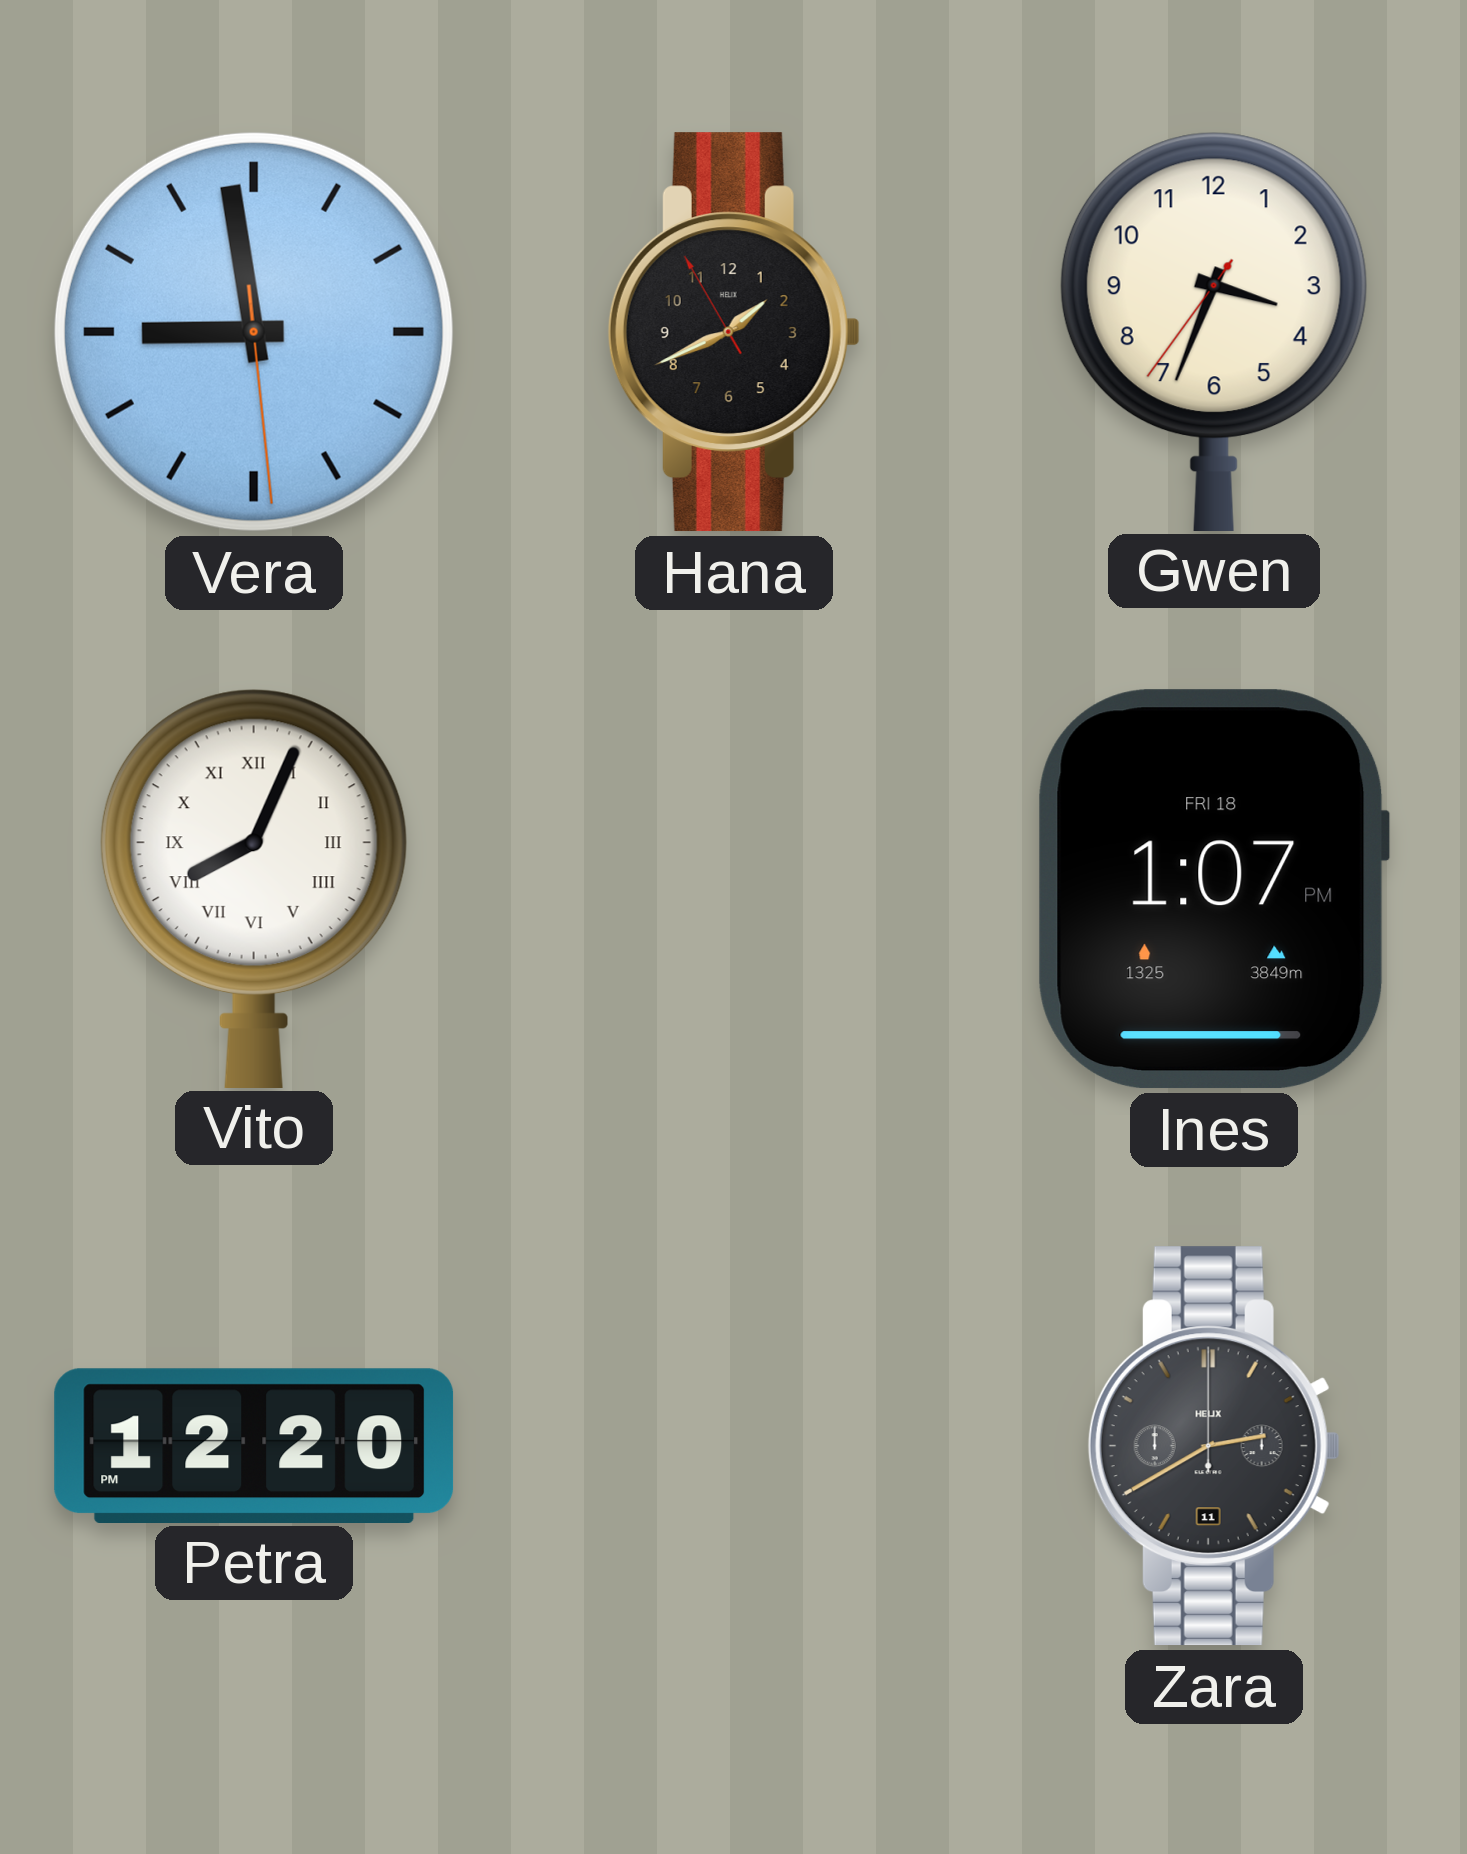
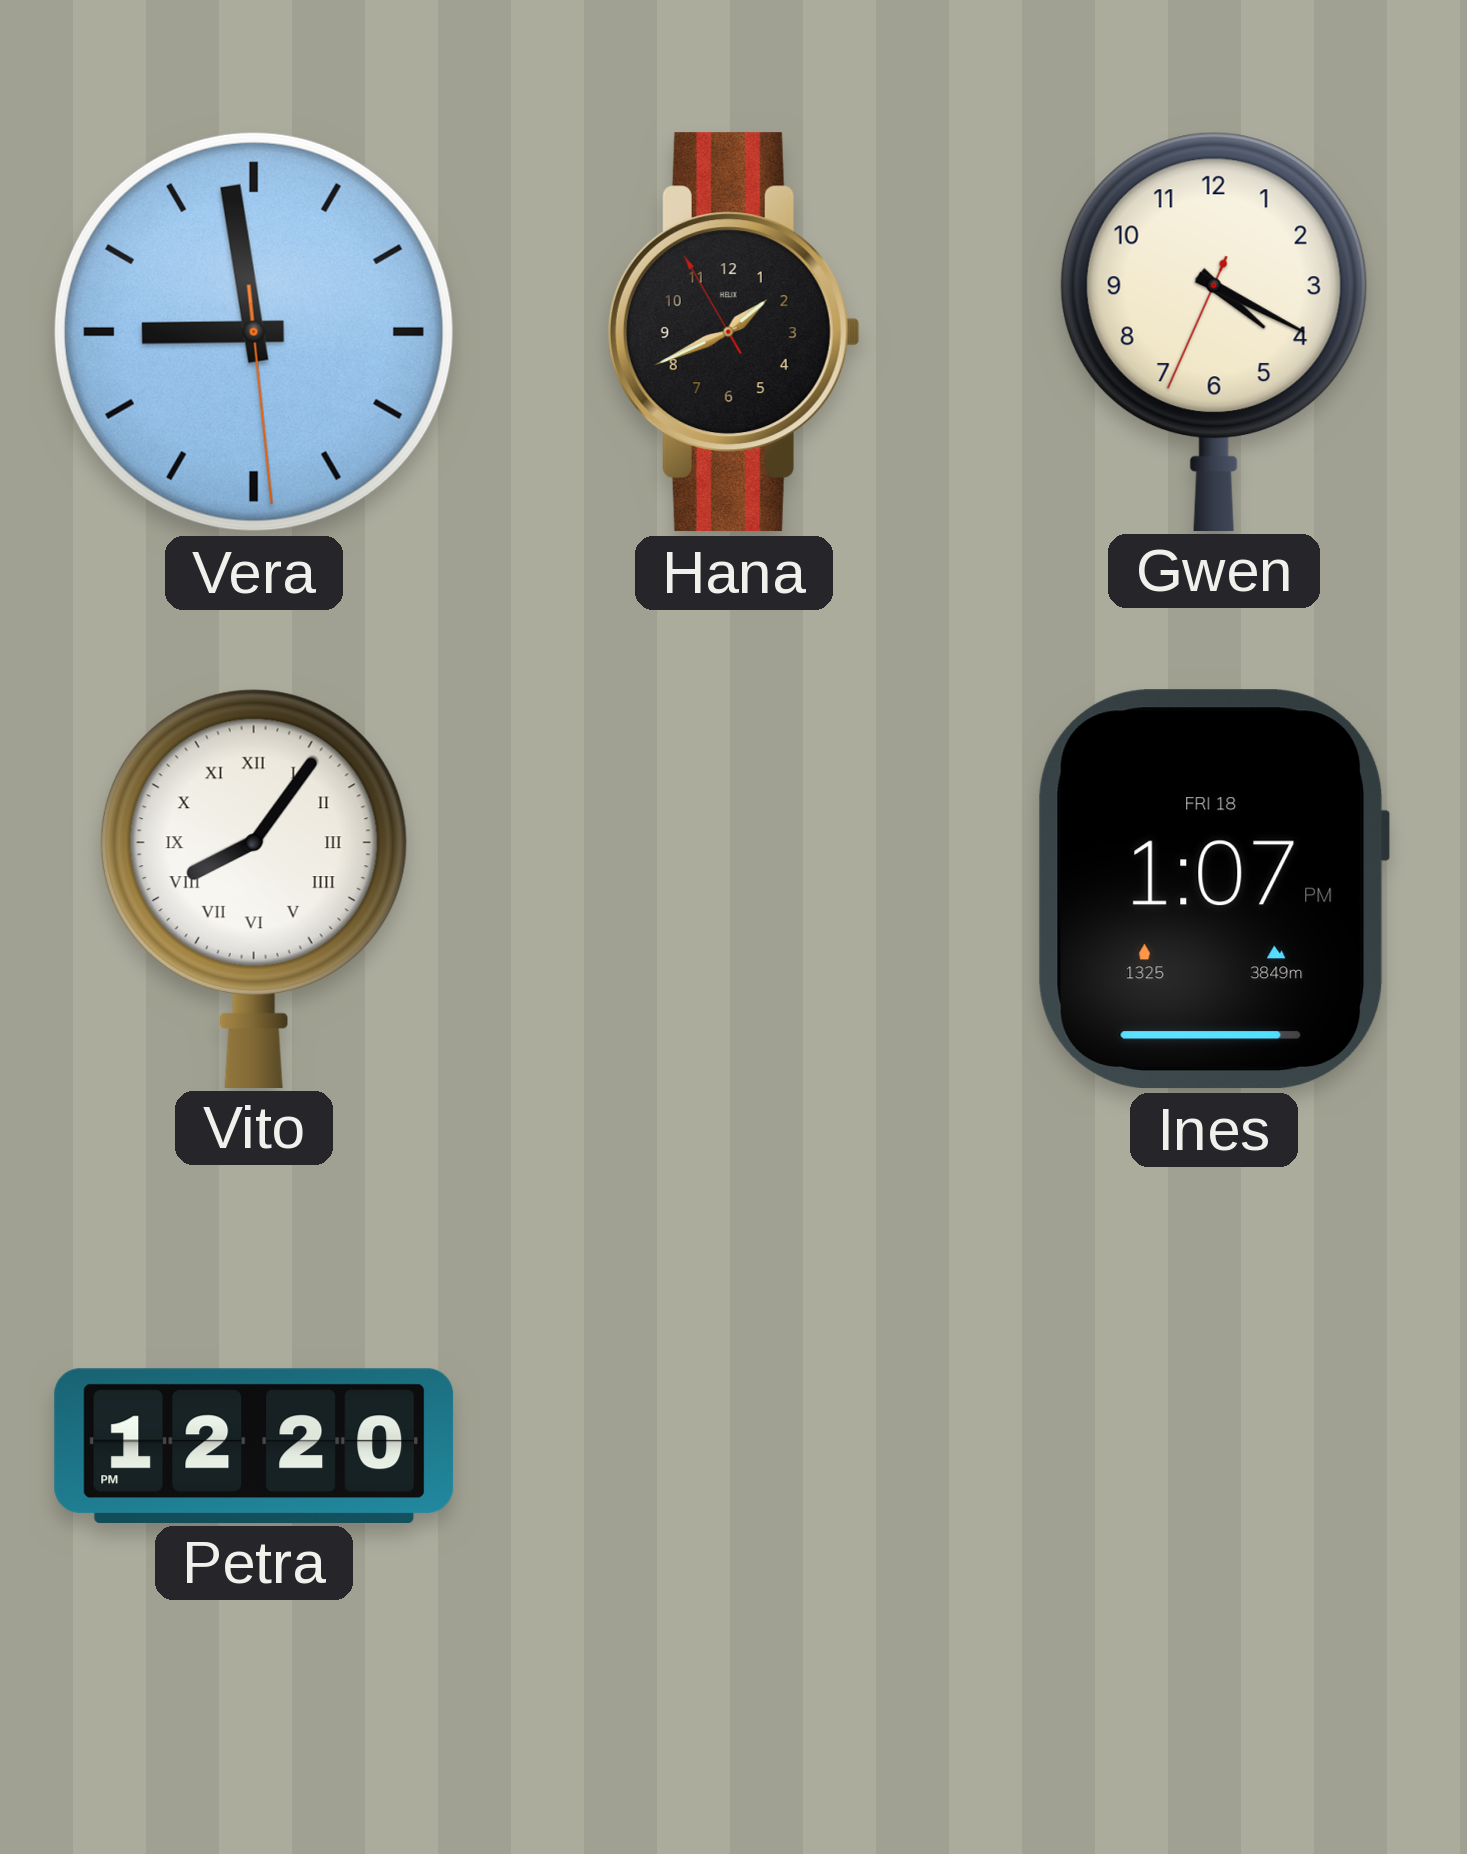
Gwen: 3:33 -> 4:19
Vito: 8:04 -> 8:06
Zara: 2:40 -> none
